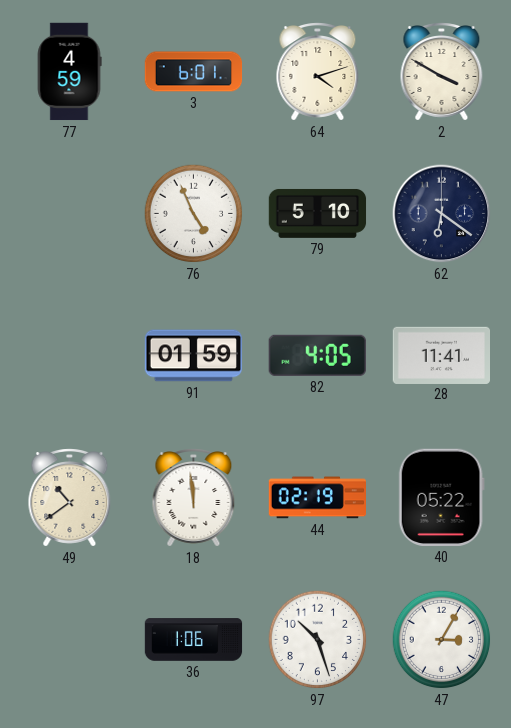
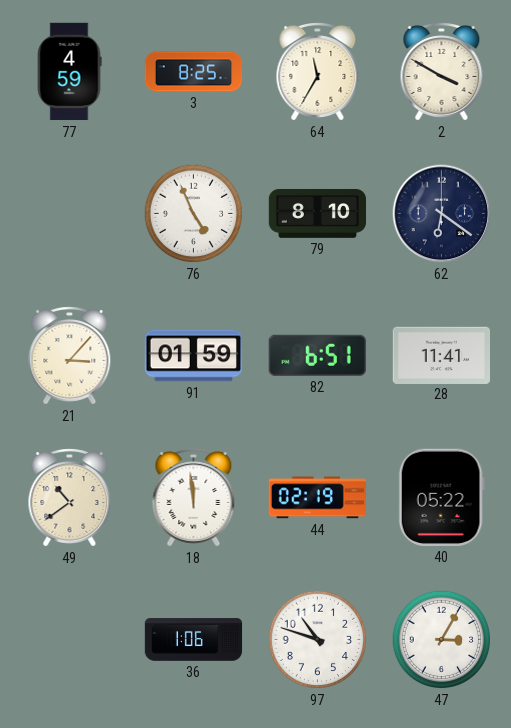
3: 6:01 -> 8:25
64: 4:12 -> 11:35
79: 5:10 -> 8:10
21: none -> 3:07
82: 4:05 -> 6:51
97: 10:27 -> 10:48
